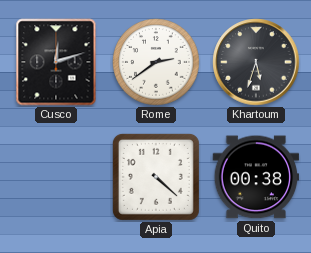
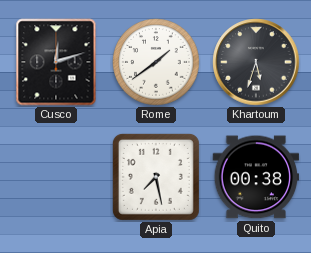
Rome: 2:39 -> 1:39
Apia: 4:22 -> 7:28
